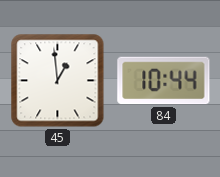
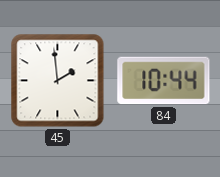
45: 12:59 -> 1:59
